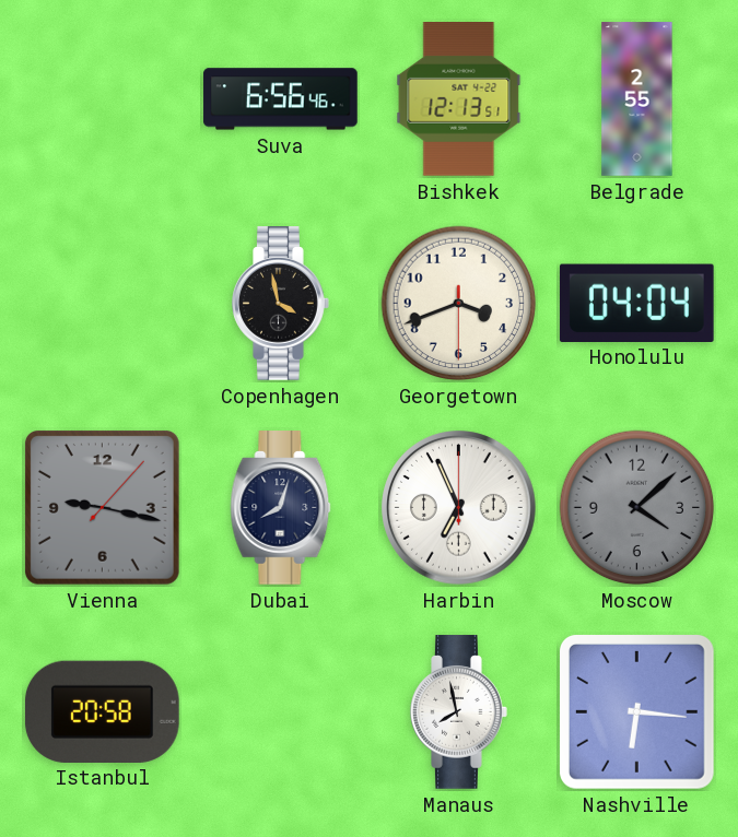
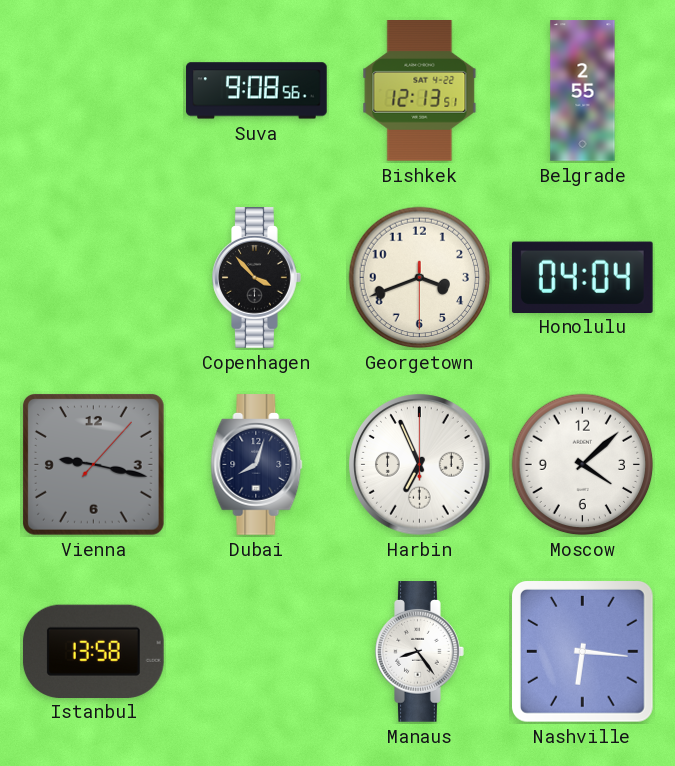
Suva: 6:56 -> 9:08
Copenhagen: 3:58 -> 3:53
Moscow dial: grey -> white
Istanbul: 20:58 -> 13:58
Manaus: 7:58 -> 8:24
